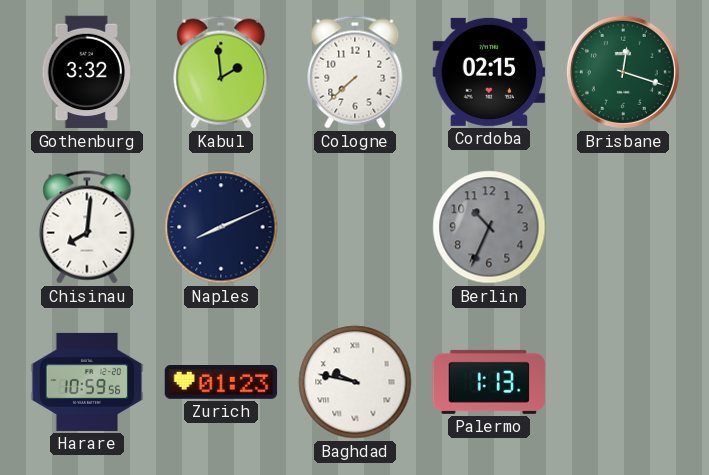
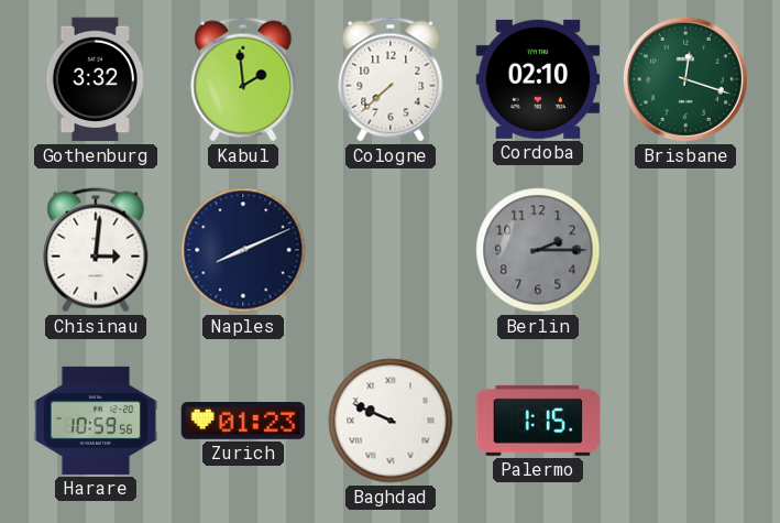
Cordoba: 02:15 -> 02:10
Chisinau: 8:01 -> 3:01
Berlin: 10:34 -> 2:15
Baghdad: 9:47 -> 9:49
Palermo: 1:13 -> 1:15
